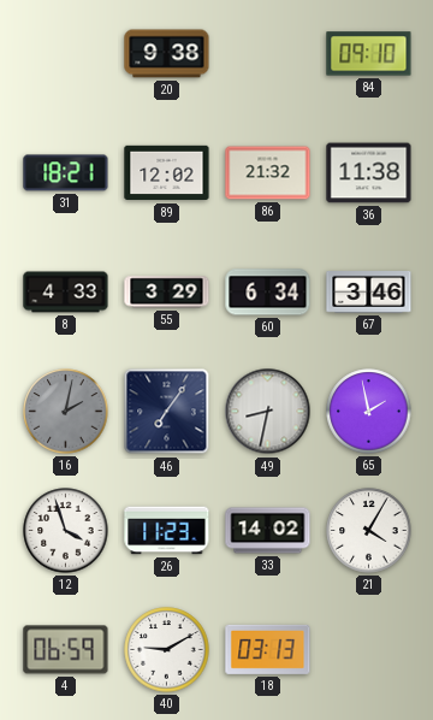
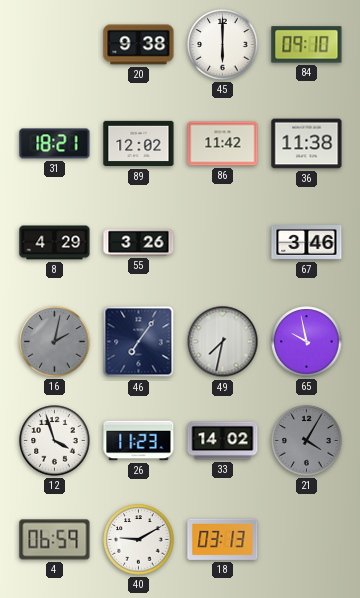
45: none -> 6:00
86: 21:32 -> 11:42
8: 4:33 -> 4:29
55: 3:29 -> 3:26
60: 6:34 -> none
49: 8:32 -> 7:32
65: 1:58 -> 9:58
21 dial: white -> grey
